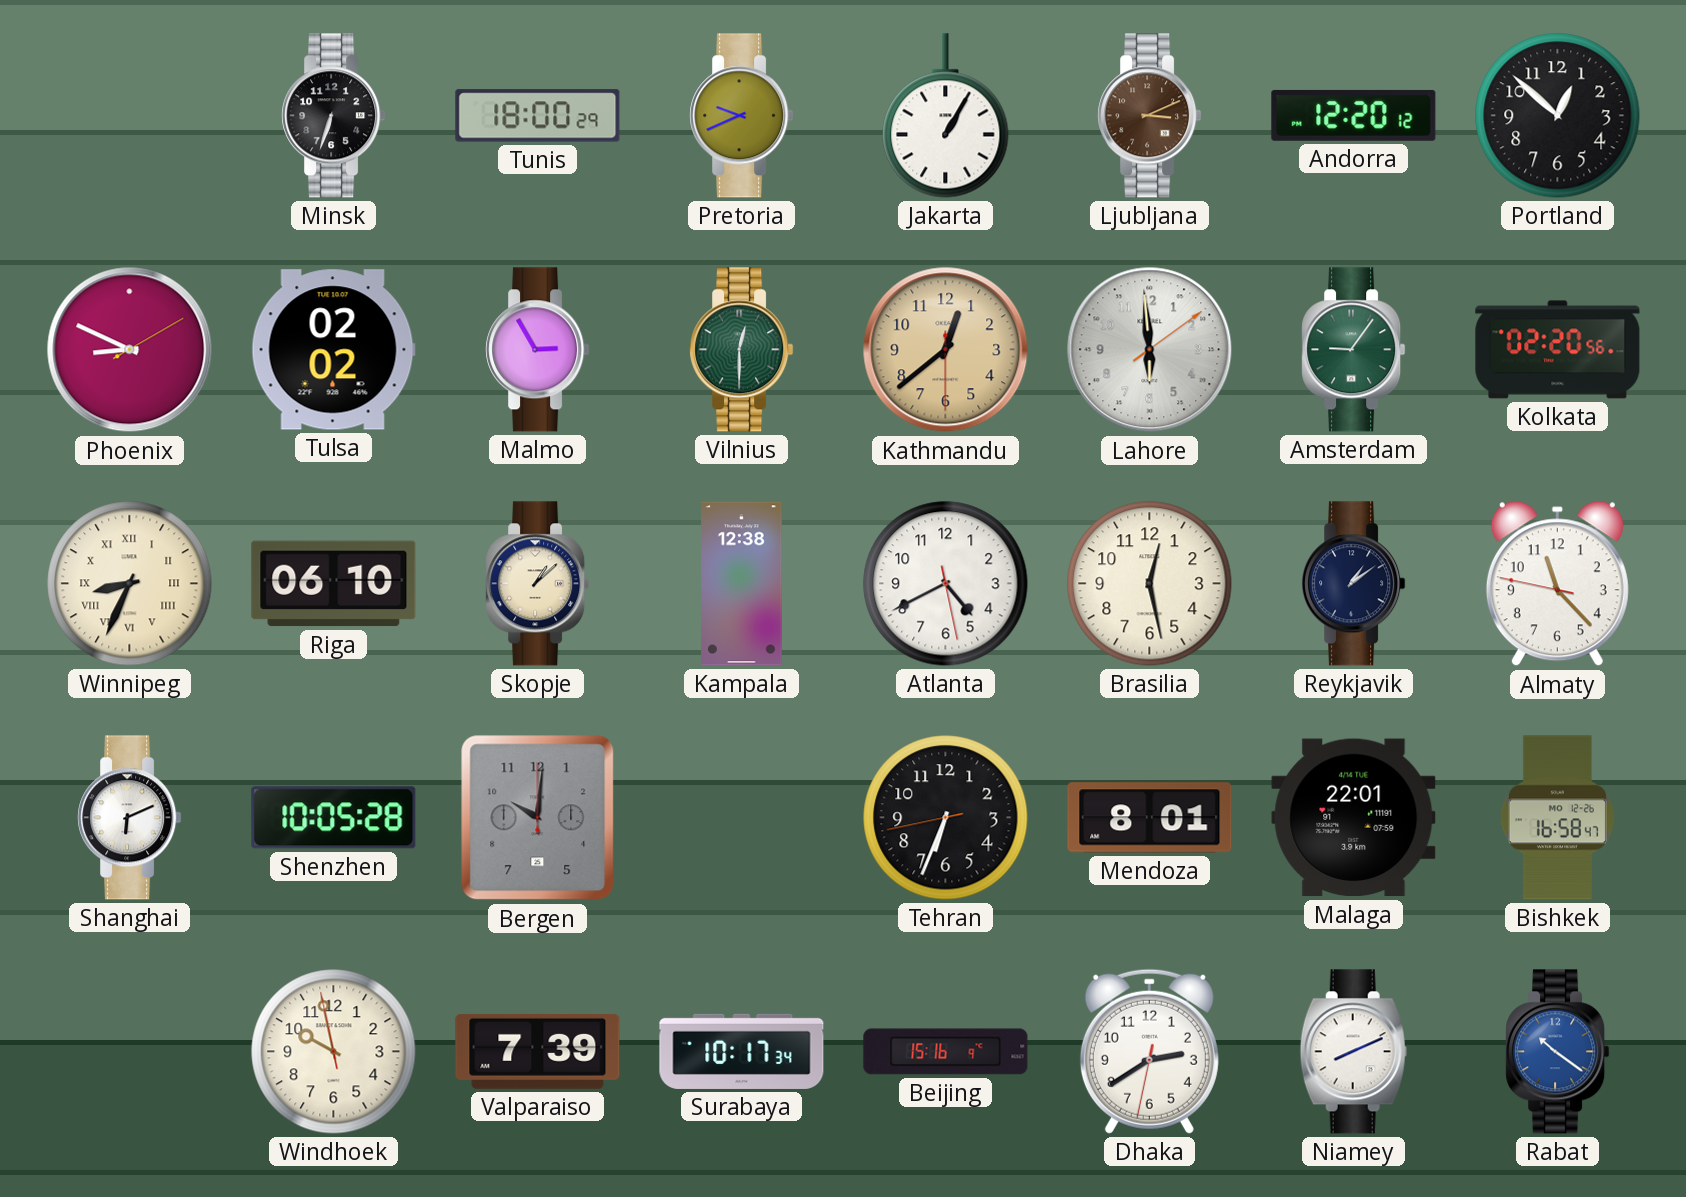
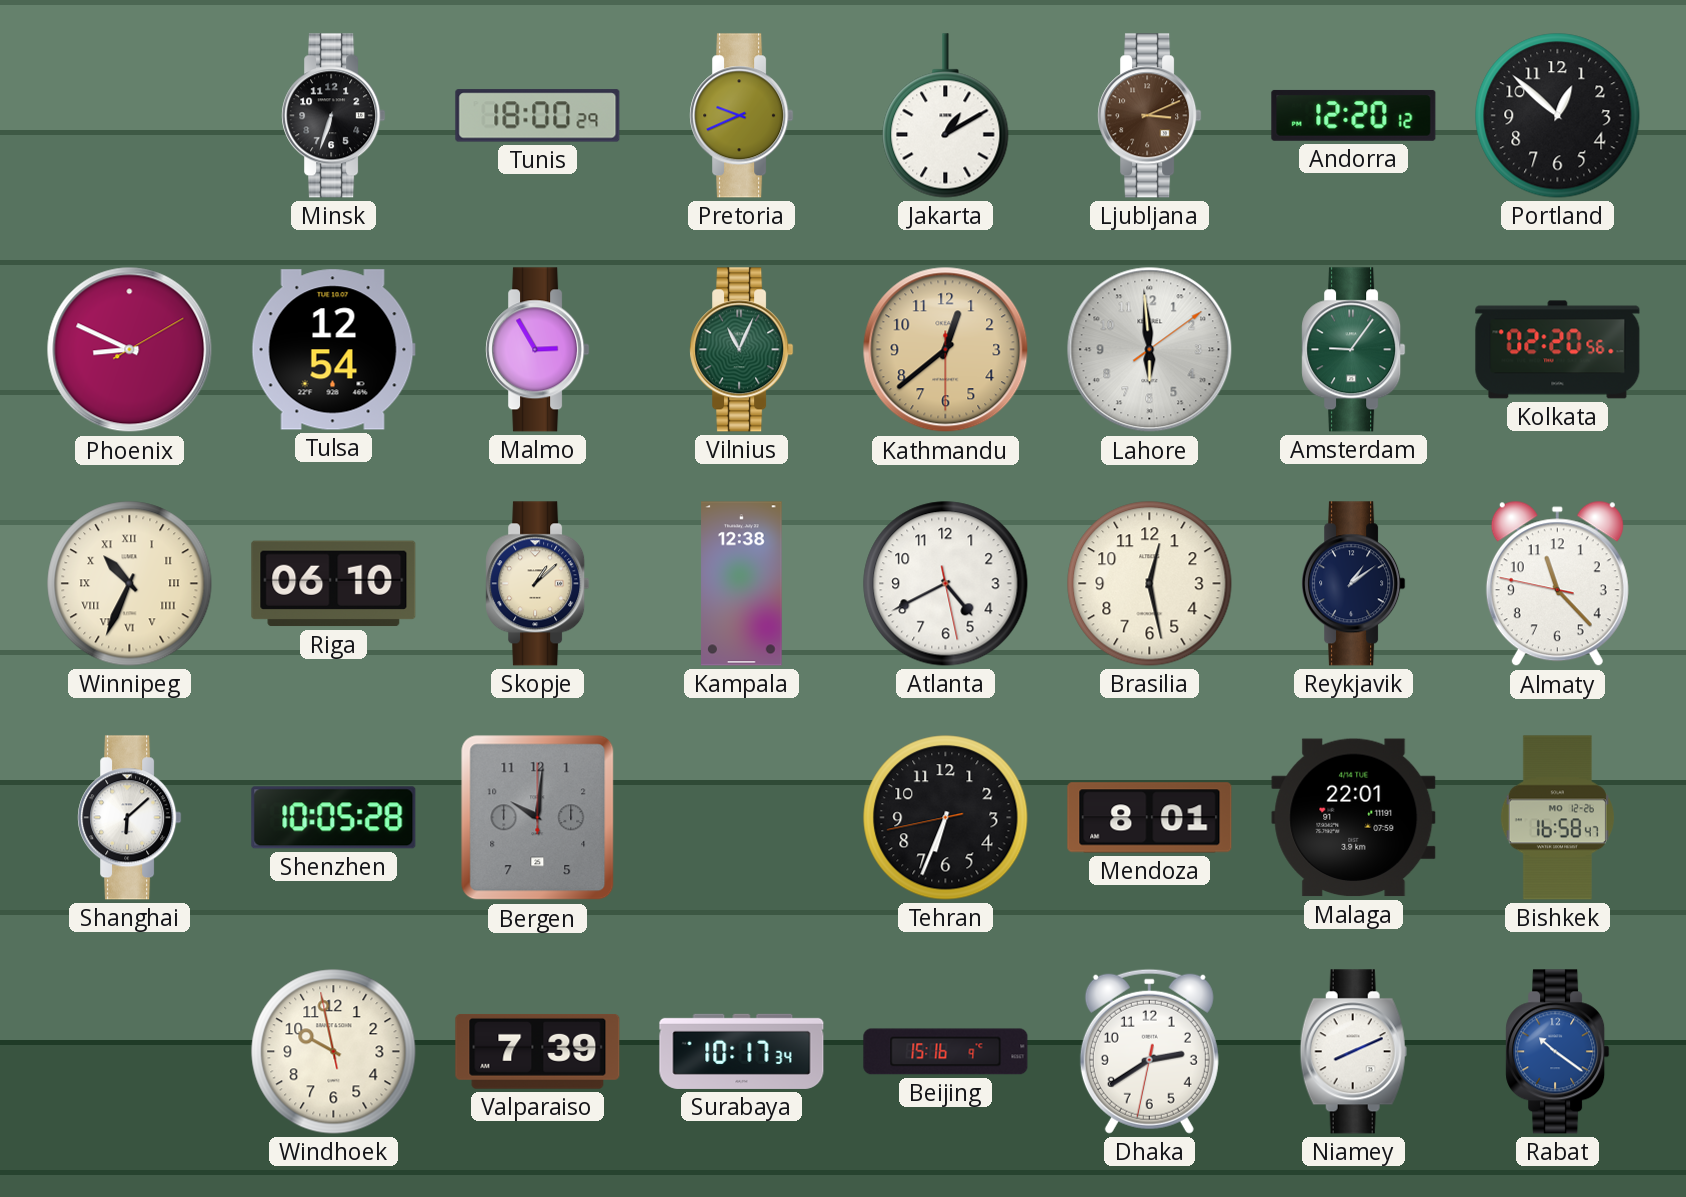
Jakarta: 1:05 -> 1:10
Tulsa: 02:02 -> 12:54
Vilnius: 12:30 -> 11:04
Winnipeg: 8:34 -> 10:34
Shanghai: 6:11 -> 6:08
